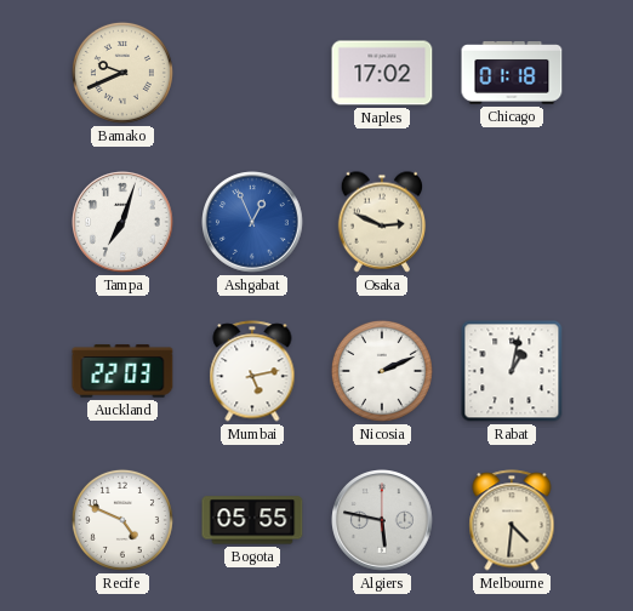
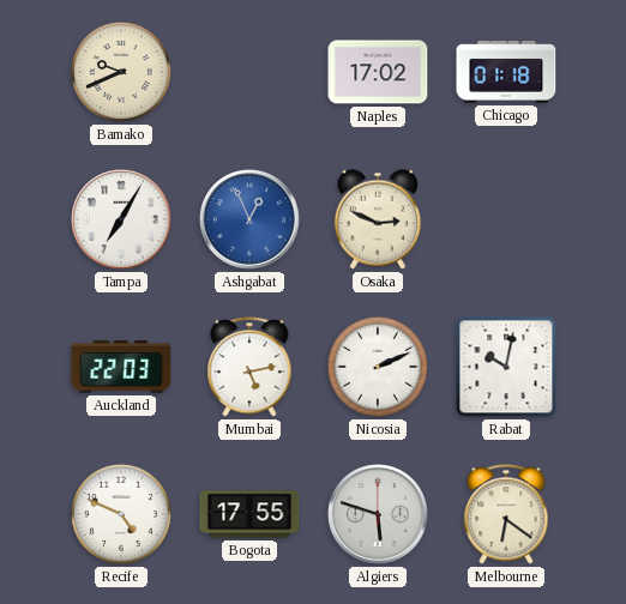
Tampa: 7:03 -> 7:05
Rabat: 1:02 -> 10:02
Bogota: 05:55 -> 17:55
Algiers: 5:47 -> 5:48
Melbourne: 4:31 -> 6:21
